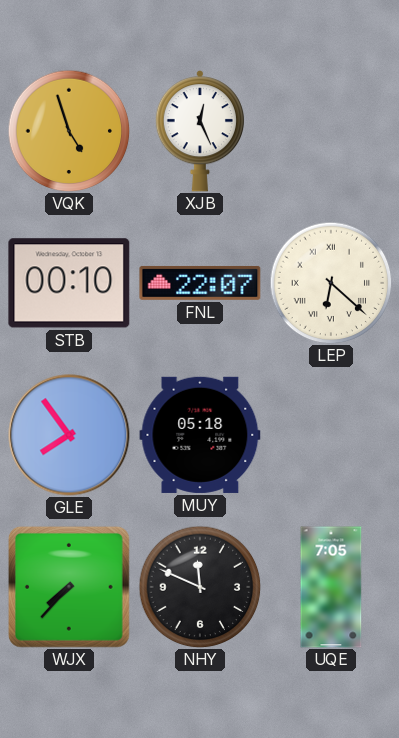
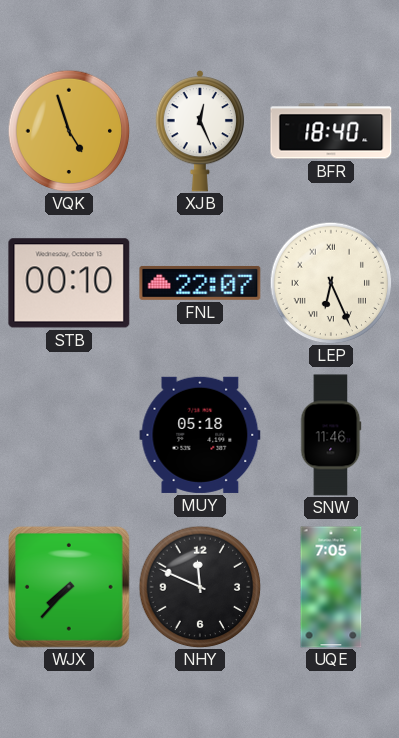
BFR: none -> 18:40
LEP: 6:22 -> 6:26
GLE: 7:54 -> none
SNW: none -> 11:46
